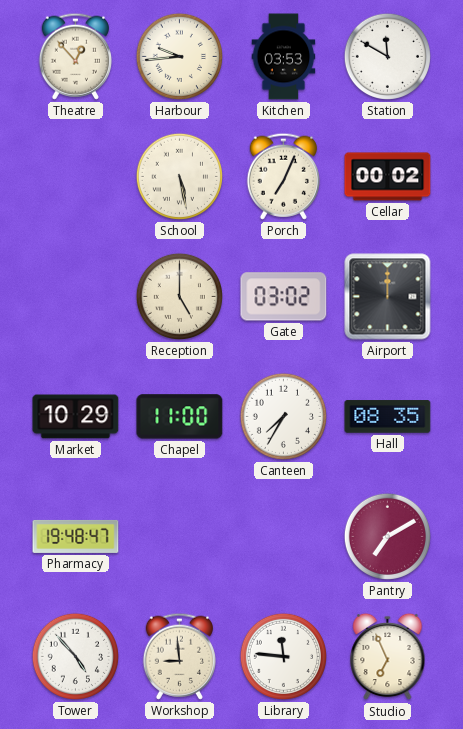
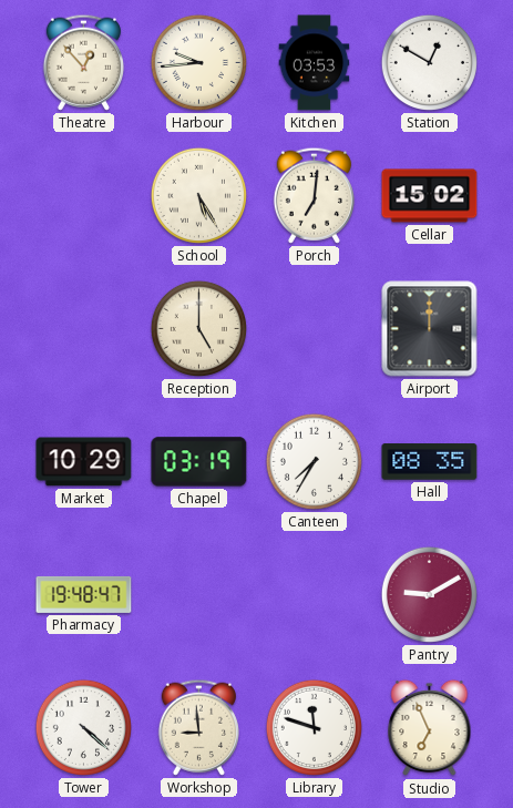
Station: 11:50 -> 12:50
School: 5:28 -> 5:25
Porch: 7:04 -> 7:01
Cellar: 00:02 -> 15:02
Gate: 03:02 -> none
Chapel: 11:00 -> 03:19
Pantry: 7:10 -> 9:10
Tower: 4:53 -> 4:22
Library: 11:46 -> 11:48
